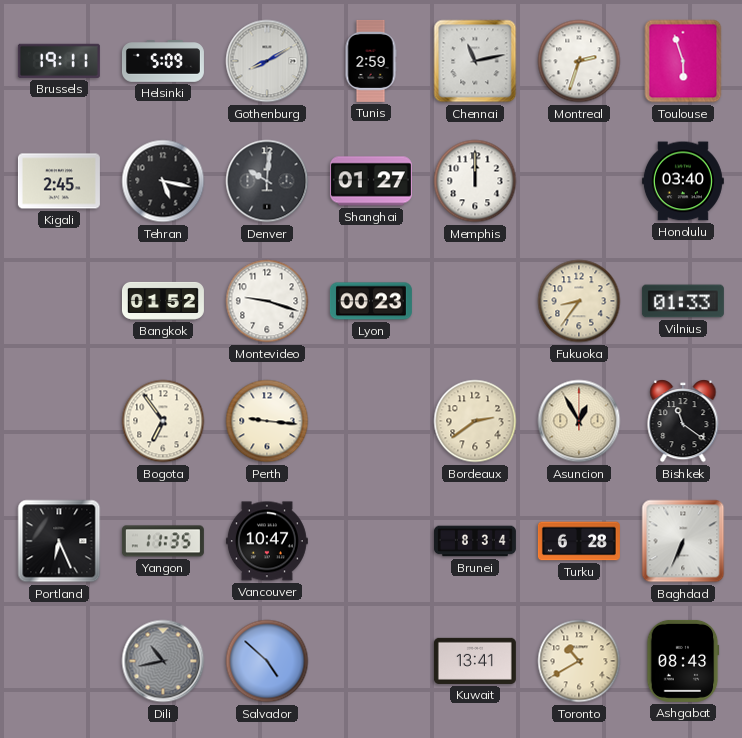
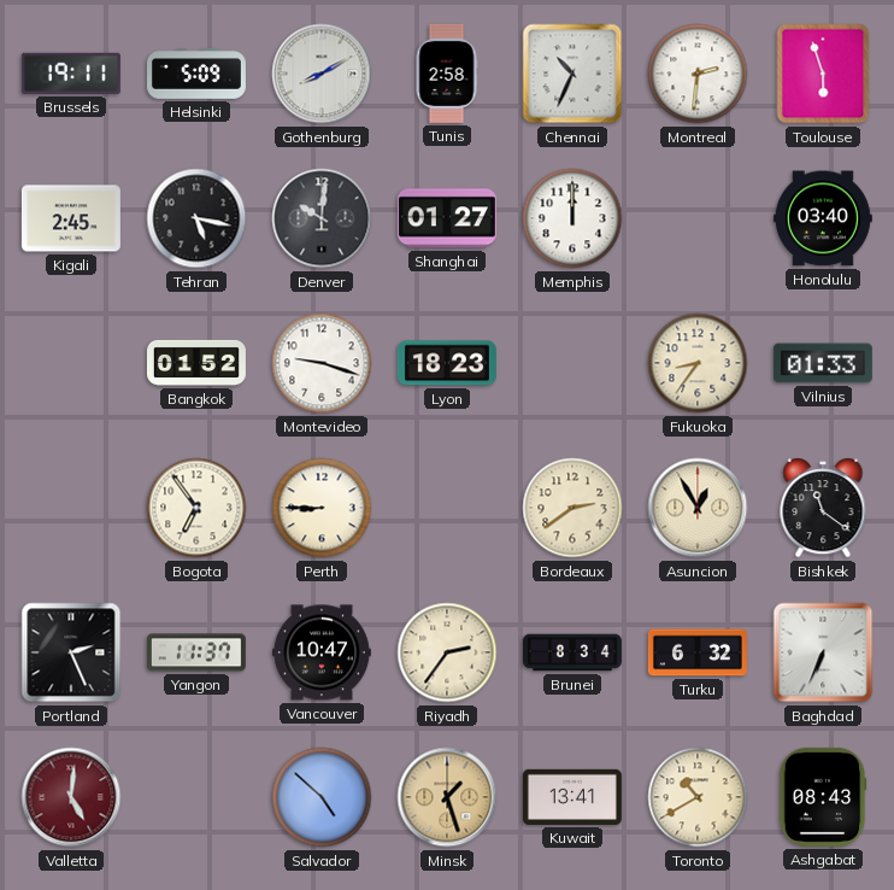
Tunis: 2:59 -> 2:58
Chennai: 11:13 -> 10:34
Montreal: 2:33 -> 2:31
Lyon: 00:23 -> 18:23
Perth: 9:16 -> 8:45
Portland: 6:26 -> 2:26
Yangon: 11:35 -> 11:37
Riyadh: none -> 2:36
Turku: 6:28 -> 6:32
Valletta: none -> 5:01
Dili: 10:43 -> none
Minsk: none -> 1:27
